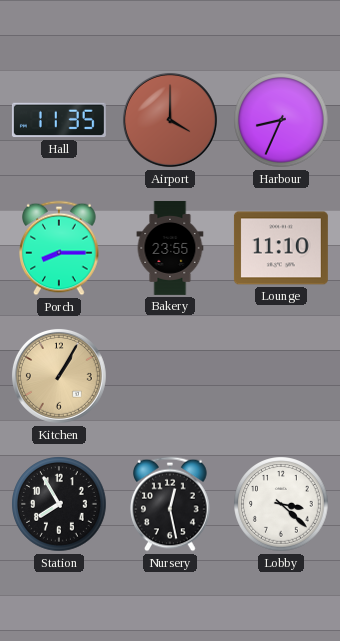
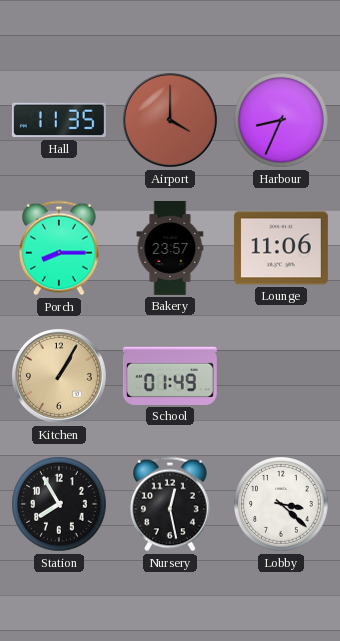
Bakery: 23:55 -> 23:57
Lounge: 11:10 -> 11:06
School: none -> 01:49
